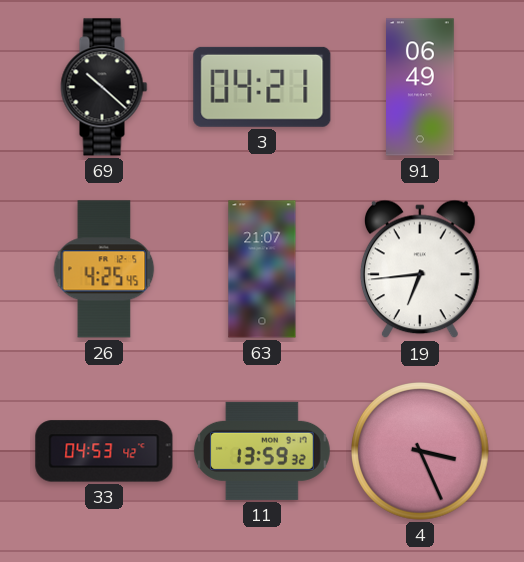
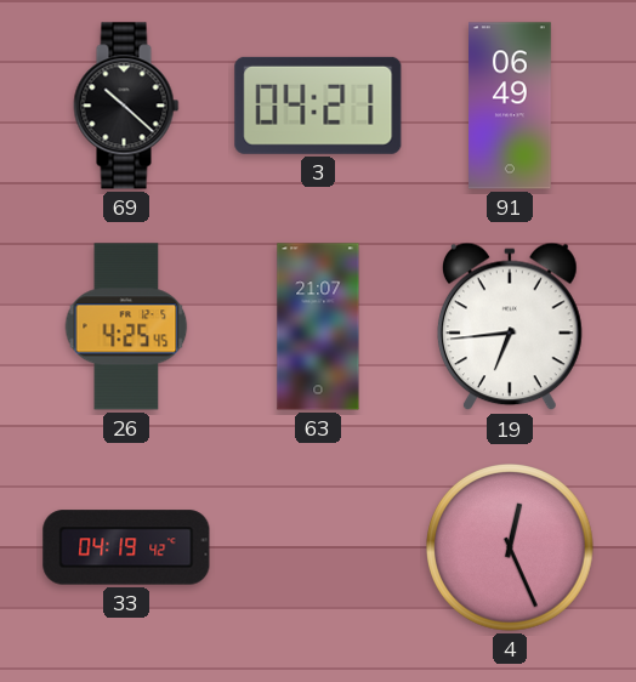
33: 04:53 -> 04:19
11: 13:59 -> none
4: 3:26 -> 12:26
